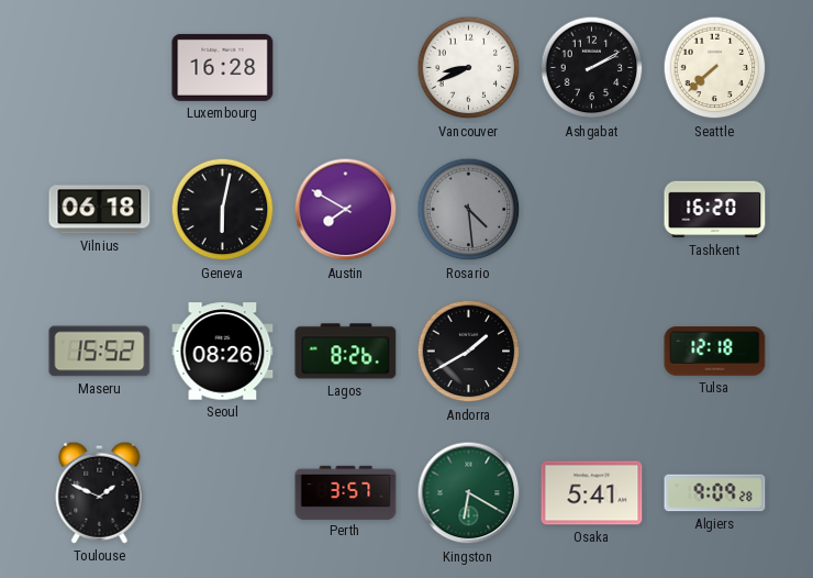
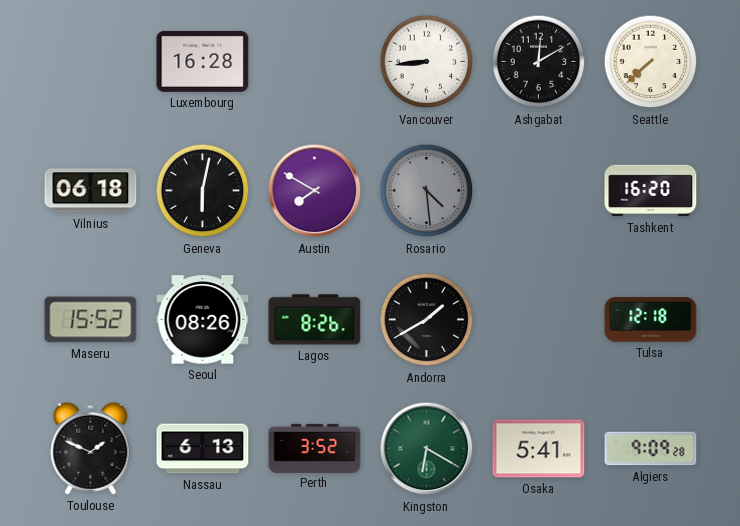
Vancouver: 8:41 -> 8:44
Ashgabat: 2:10 -> 12:10
Nassau: none -> 6:13
Perth: 3:57 -> 3:52
